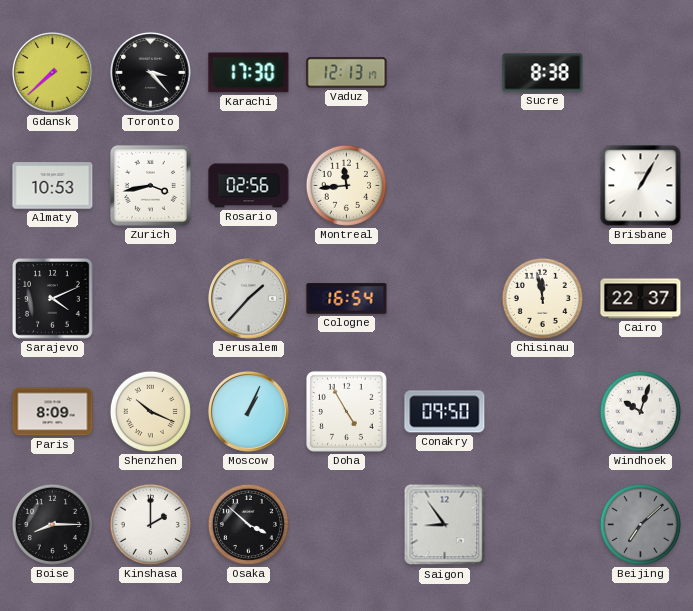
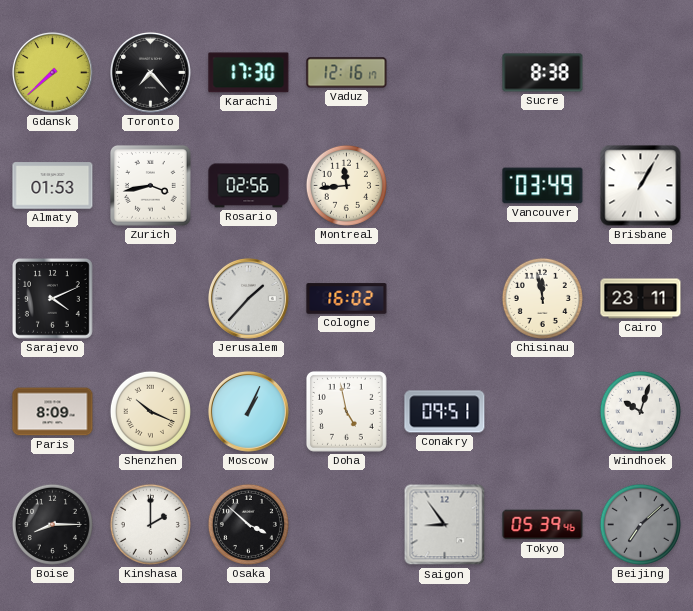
Toronto: 3:23 -> 7:23
Vaduz: 12:13 -> 12:16
Almaty: 10:53 -> 01:53
Vancouver: none -> 03:49
Cologne: 16:54 -> 16:02
Cairo: 22:37 -> 23:11
Doha: 4:55 -> 4:58
Conakry: 09:50 -> 09:51
Tokyo: none -> 05:39
